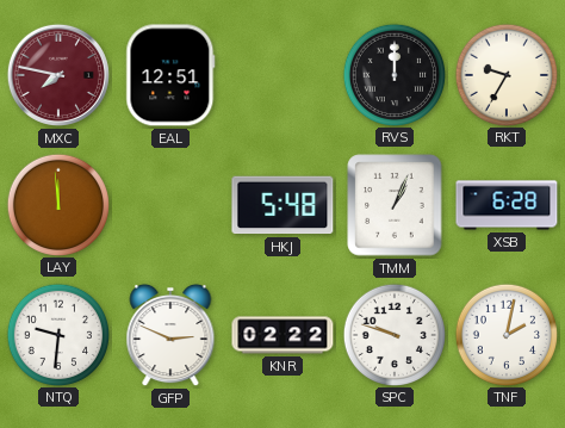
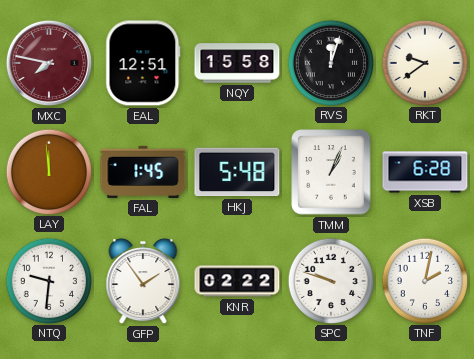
NQY: none -> 15:58
RVS: 12:00 -> 12:03
RKT: 9:35 -> 9:39
FAL: none -> 1:45
GFP: 2:49 -> 1:54
